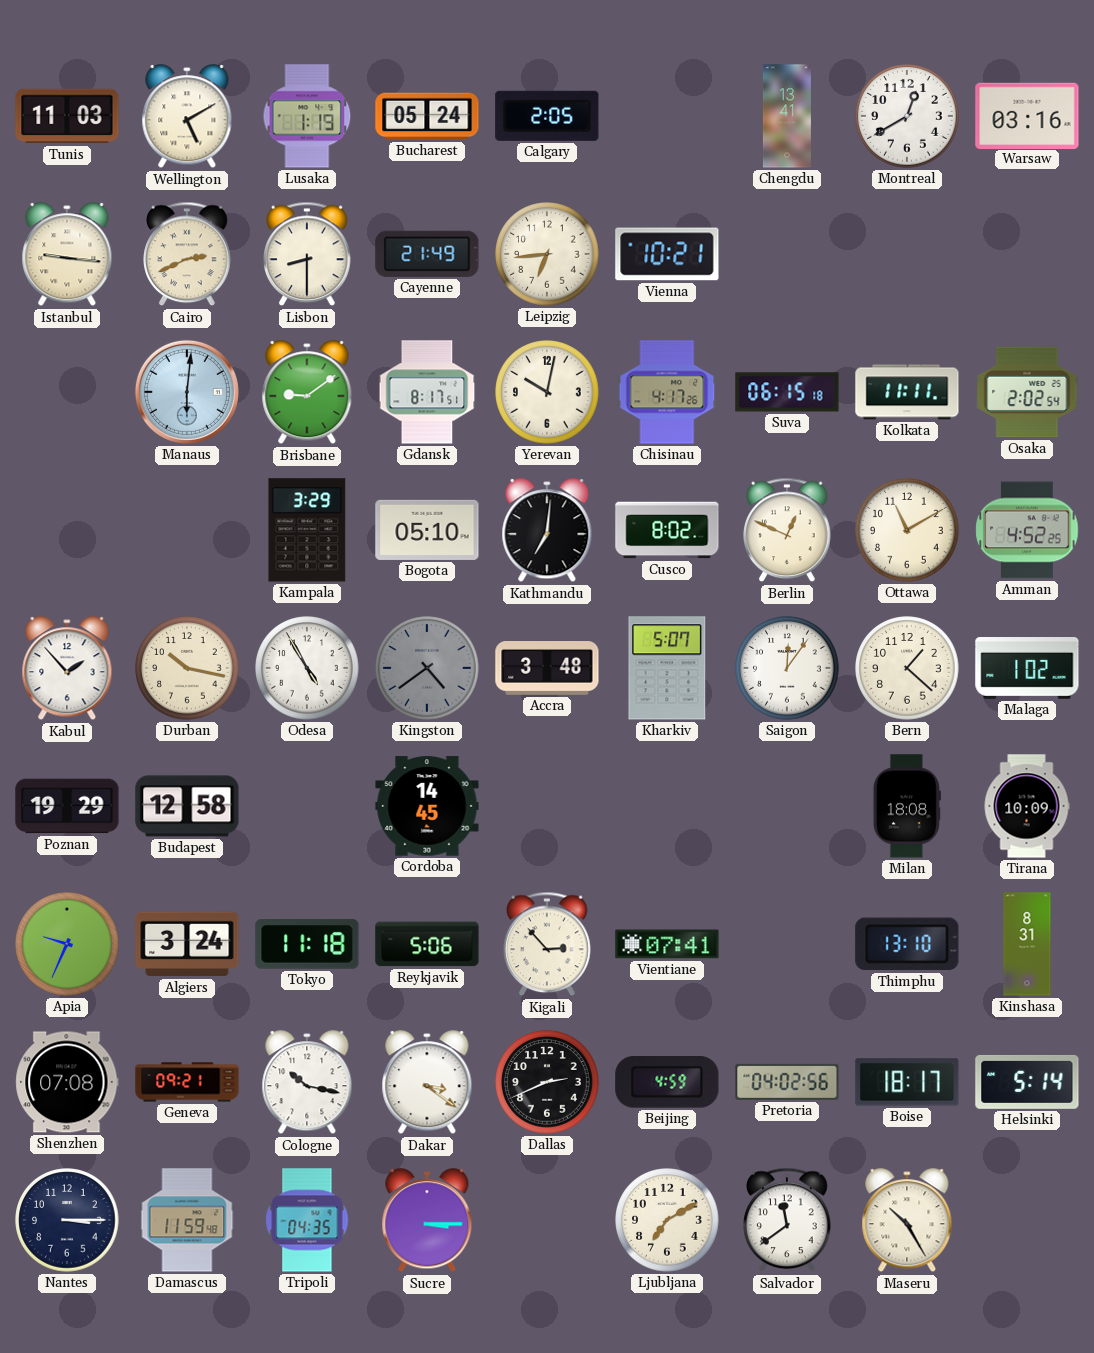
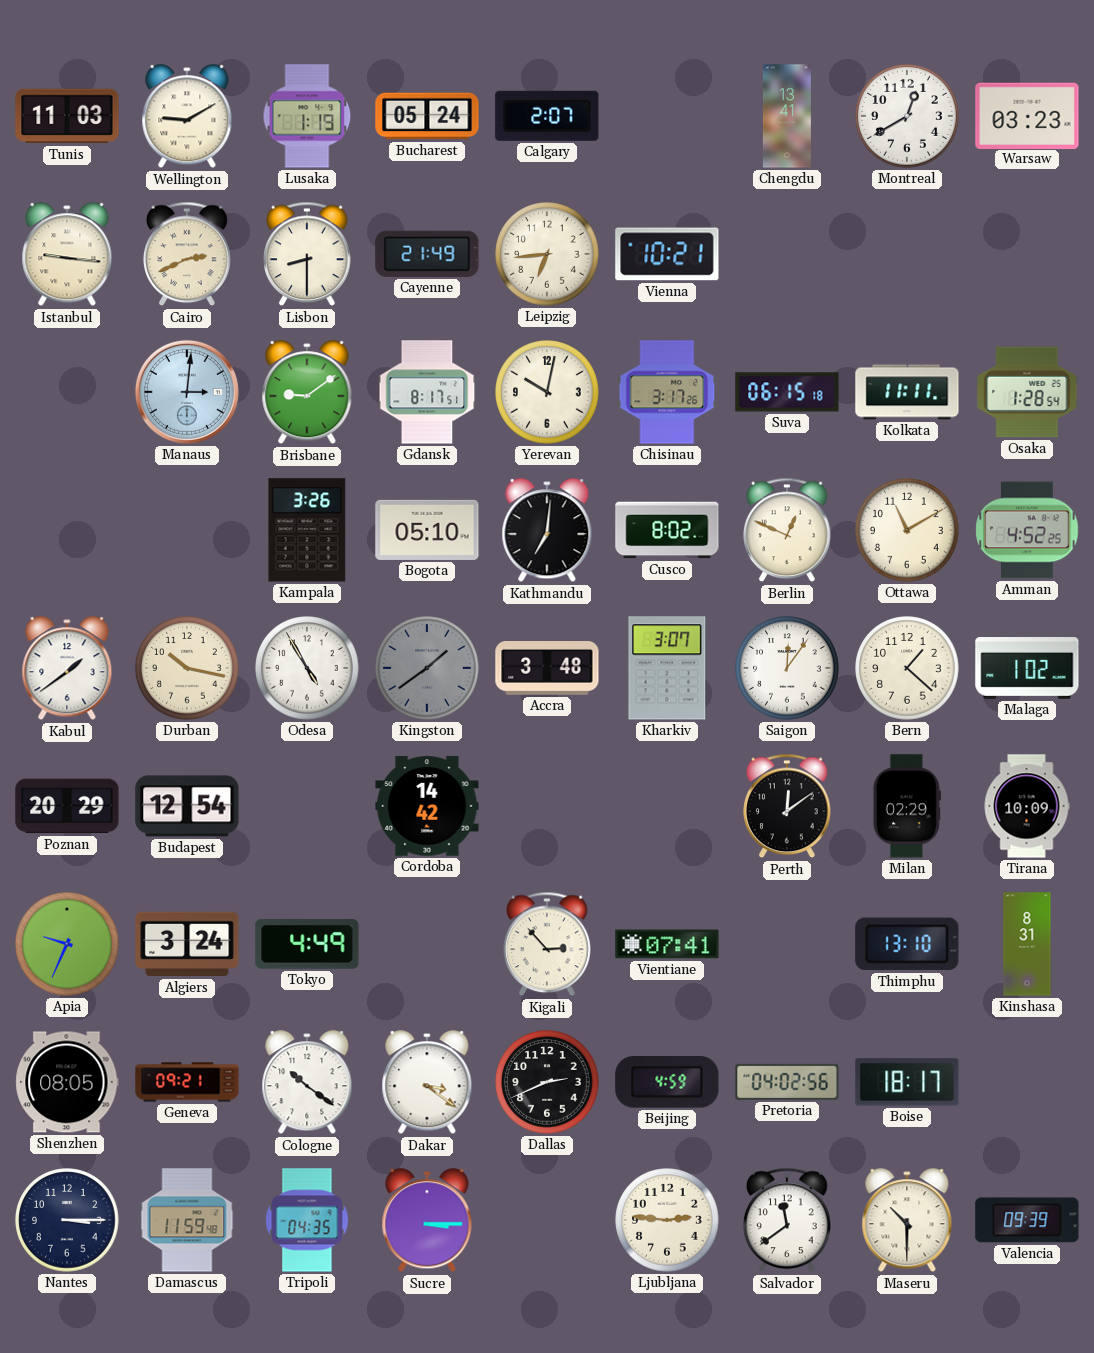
Wellington: 5:10 -> 9:10
Calgary: 2:05 -> 2:07
Warsaw: 03:16 -> 03:23
Manaus: 6:01 -> 3:01
Chisinau: 4:17 -> 3:17
Osaka: 2:02 -> 1:28
Kampala: 3:29 -> 3:26
Kabul: 1:53 -> 1:39
Kingston: 4:39 -> 1:39
Kharkiv: 5:07 -> 3:07
Poznan: 19:29 -> 20:29
Budapest: 12:58 -> 12:54
Cordoba: 14:45 -> 14:42
Perth: none -> 12:09
Milan: 18:08 -> 02:29
Tokyo: 11:18 -> 4:49
Reykjavik: 5:06 -> none
Shenzhen: 07:08 -> 08:05
Cologne: 10:17 -> 10:21
Helsinki: 5:14 -> none
Ljubljana: 7:10 -> 2:46
Maseru: 10:25 -> 10:30
Valencia: none -> 09:39
